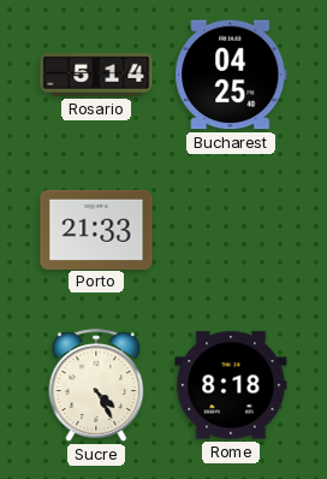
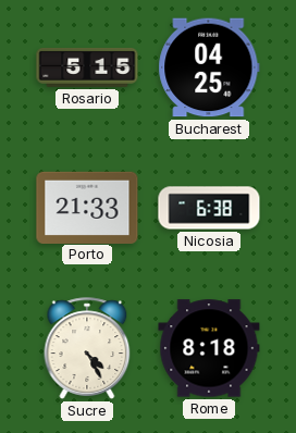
Rosario: 5:14 -> 5:15
Nicosia: none -> 6:38
